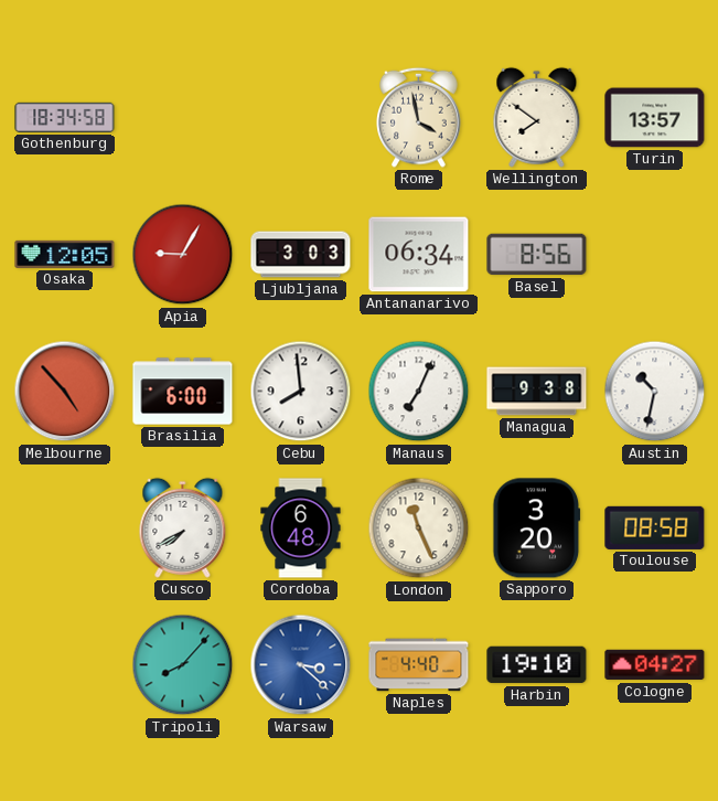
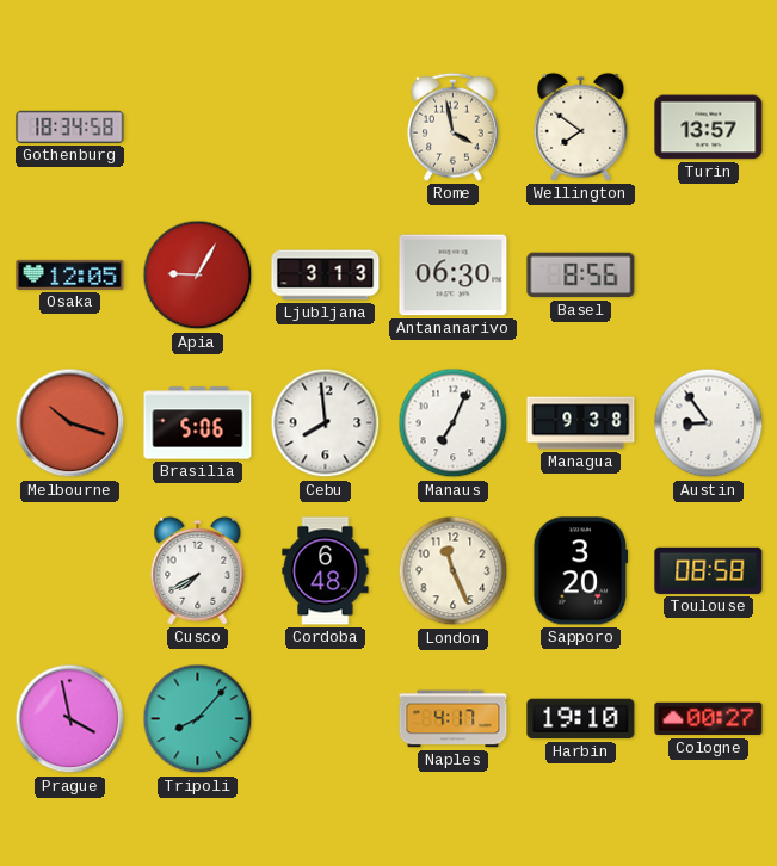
Ljubljana: 3:03 -> 3:13
Antananarivo: 06:34 -> 06:30
Melbourne: 4:53 -> 10:18
Brasilia: 6:00 -> 5:06
Austin: 10:32 -> 8:54
Prague: none -> 3:58
Warsaw: 3:22 -> none
Naples: 4:40 -> 4:17
Cologne: 04:27 -> 00:27
